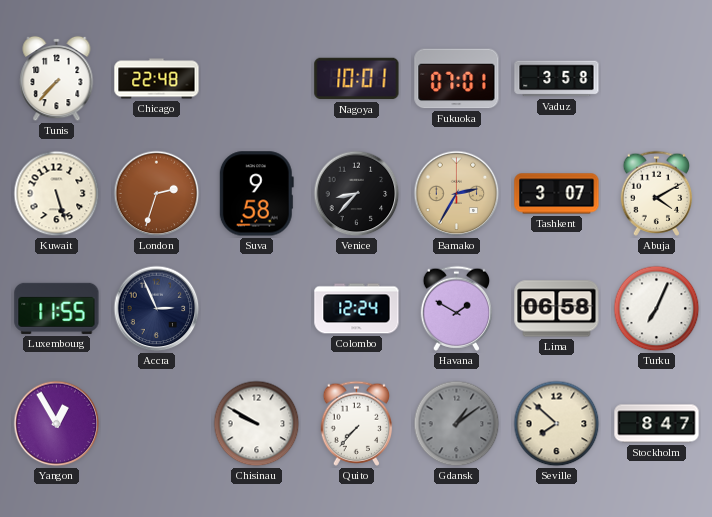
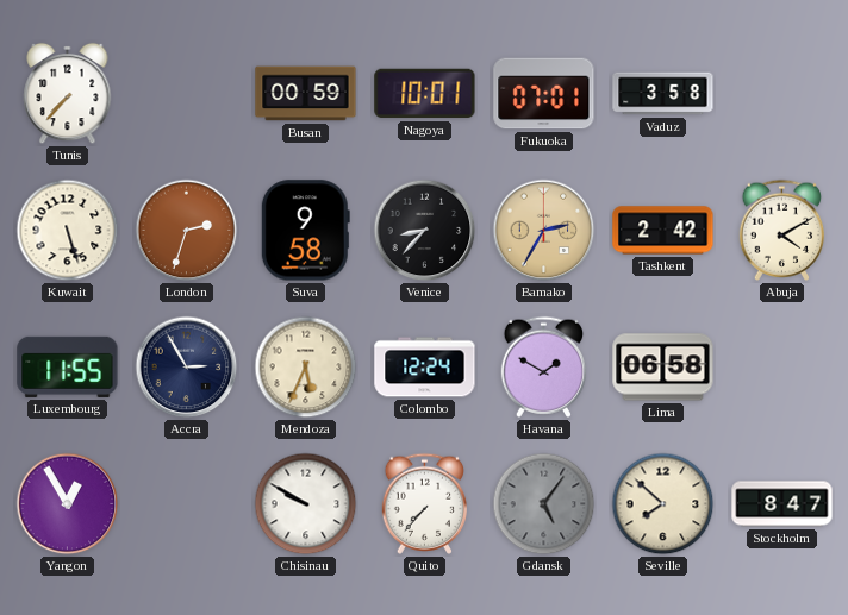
Chicago: 22:48 -> none
Busan: none -> 00:59
Tashkent: 3:07 -> 2:42
Accra: 2:56 -> 2:55
Mendoza: none -> 5:34
Turku: 7:04 -> none
Gdansk: 1:09 -> 5:06
